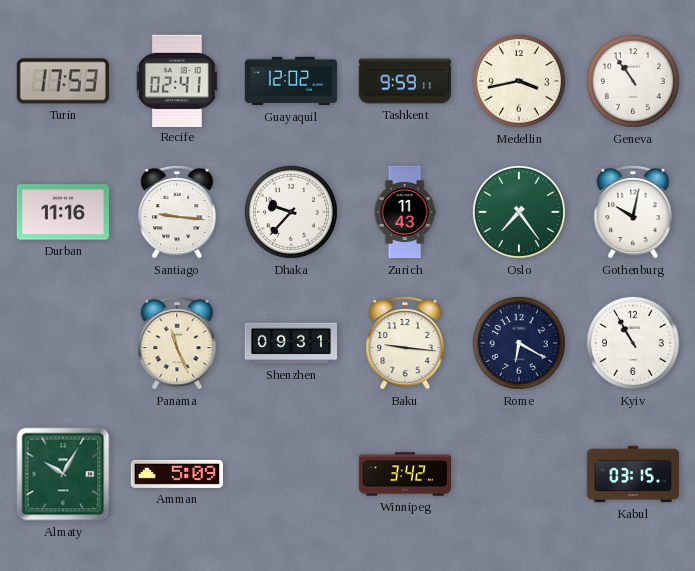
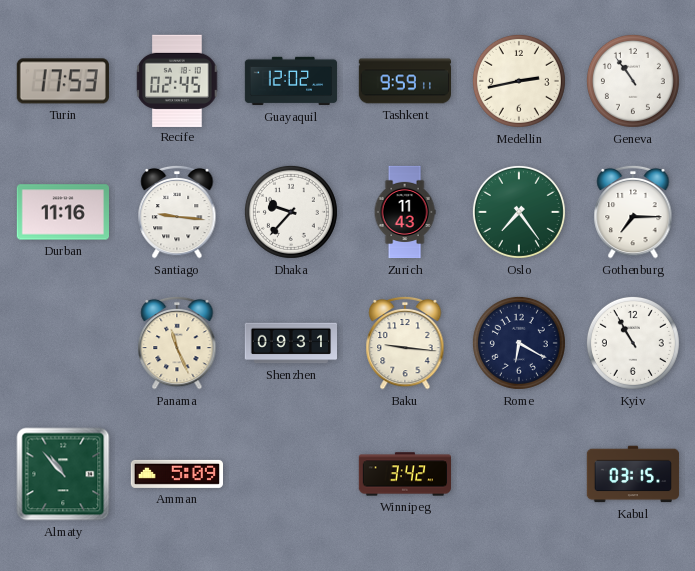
Recife: 02:41 -> 02:45
Medellin: 3:43 -> 2:43
Gothenburg: 10:02 -> 7:15
Almaty: 10:05 -> 10:53
